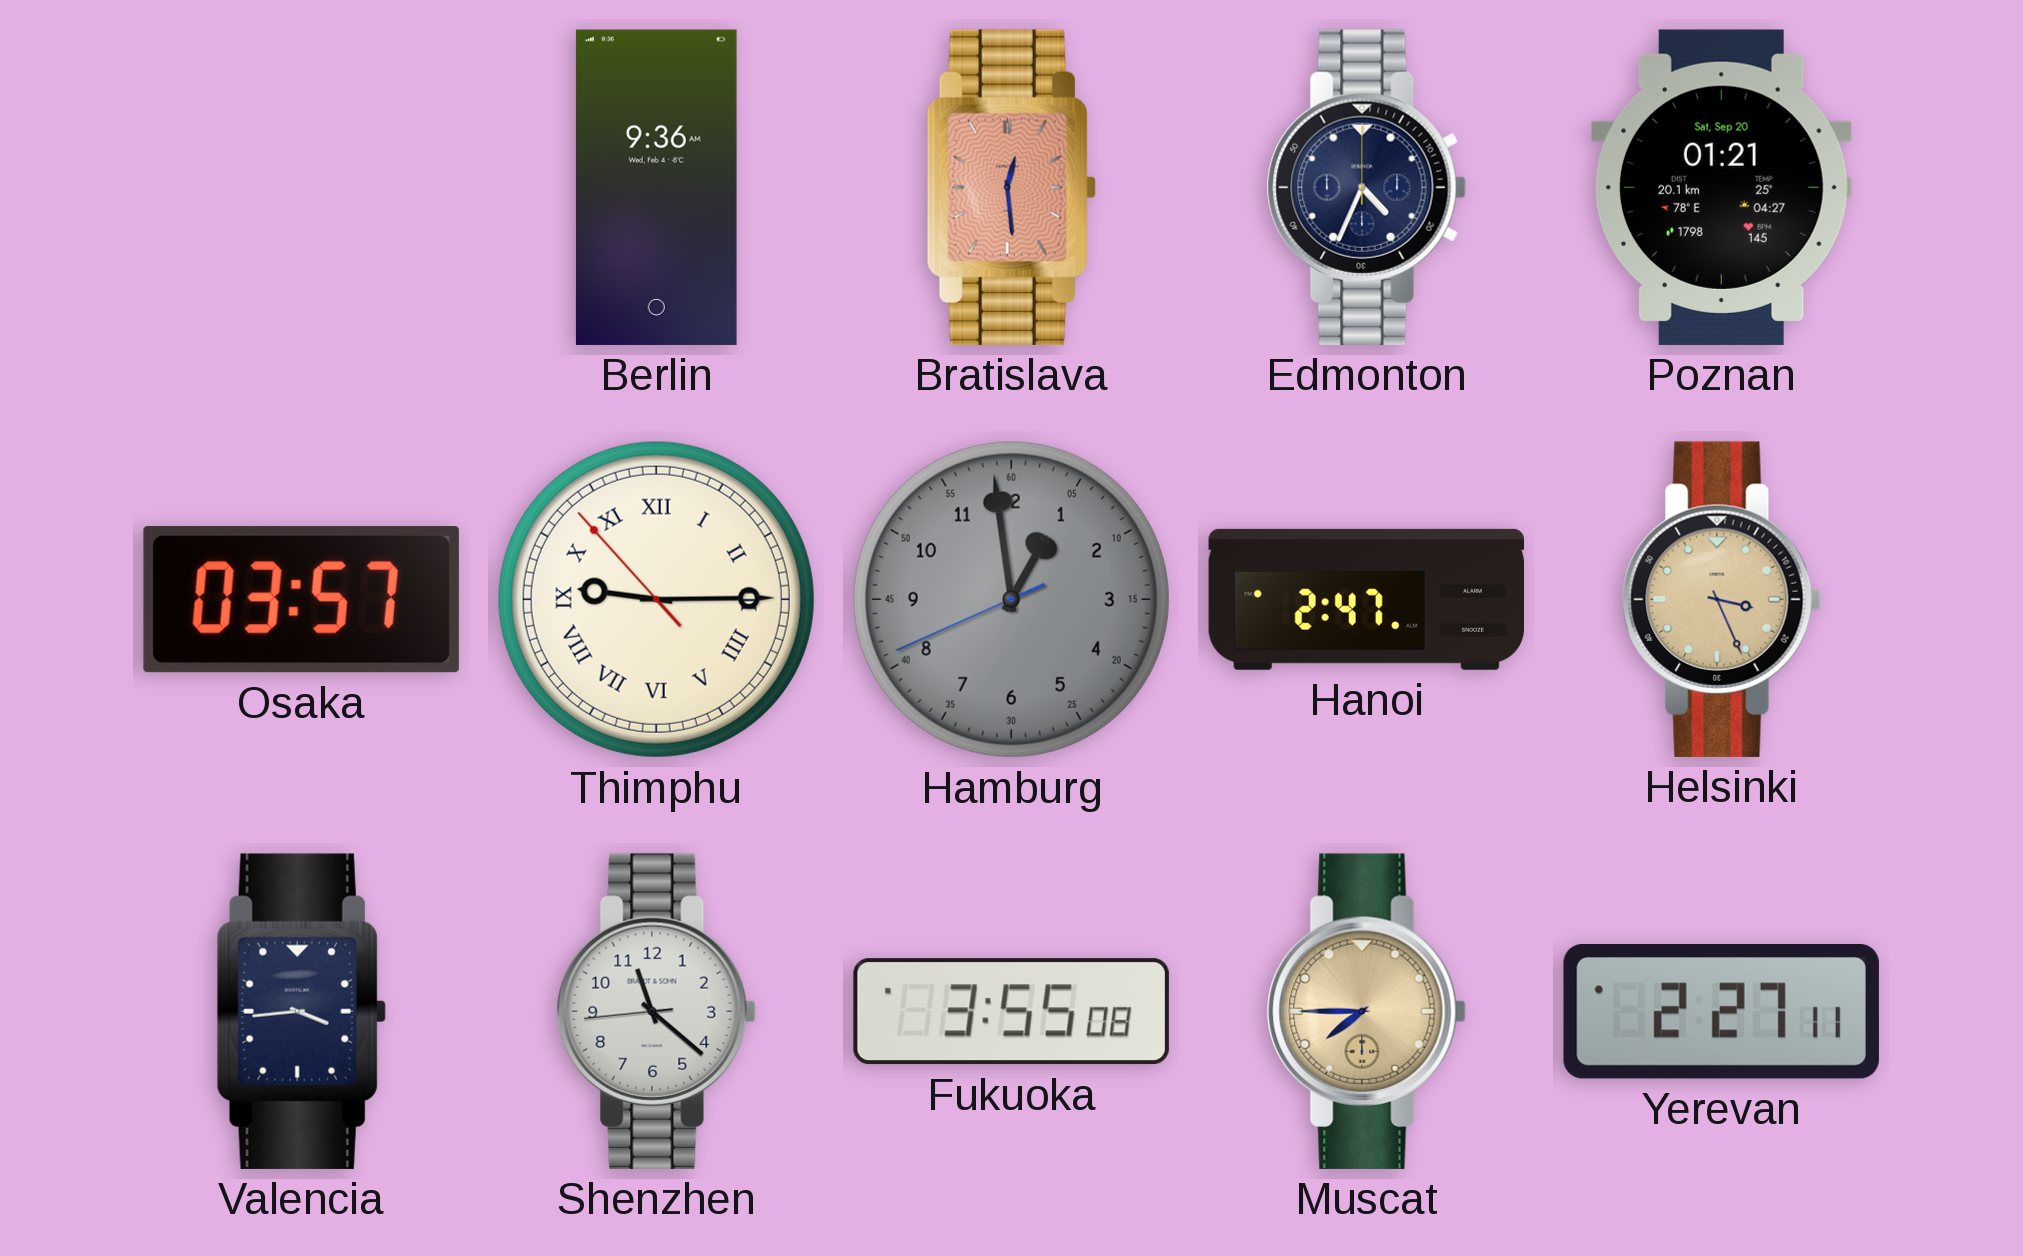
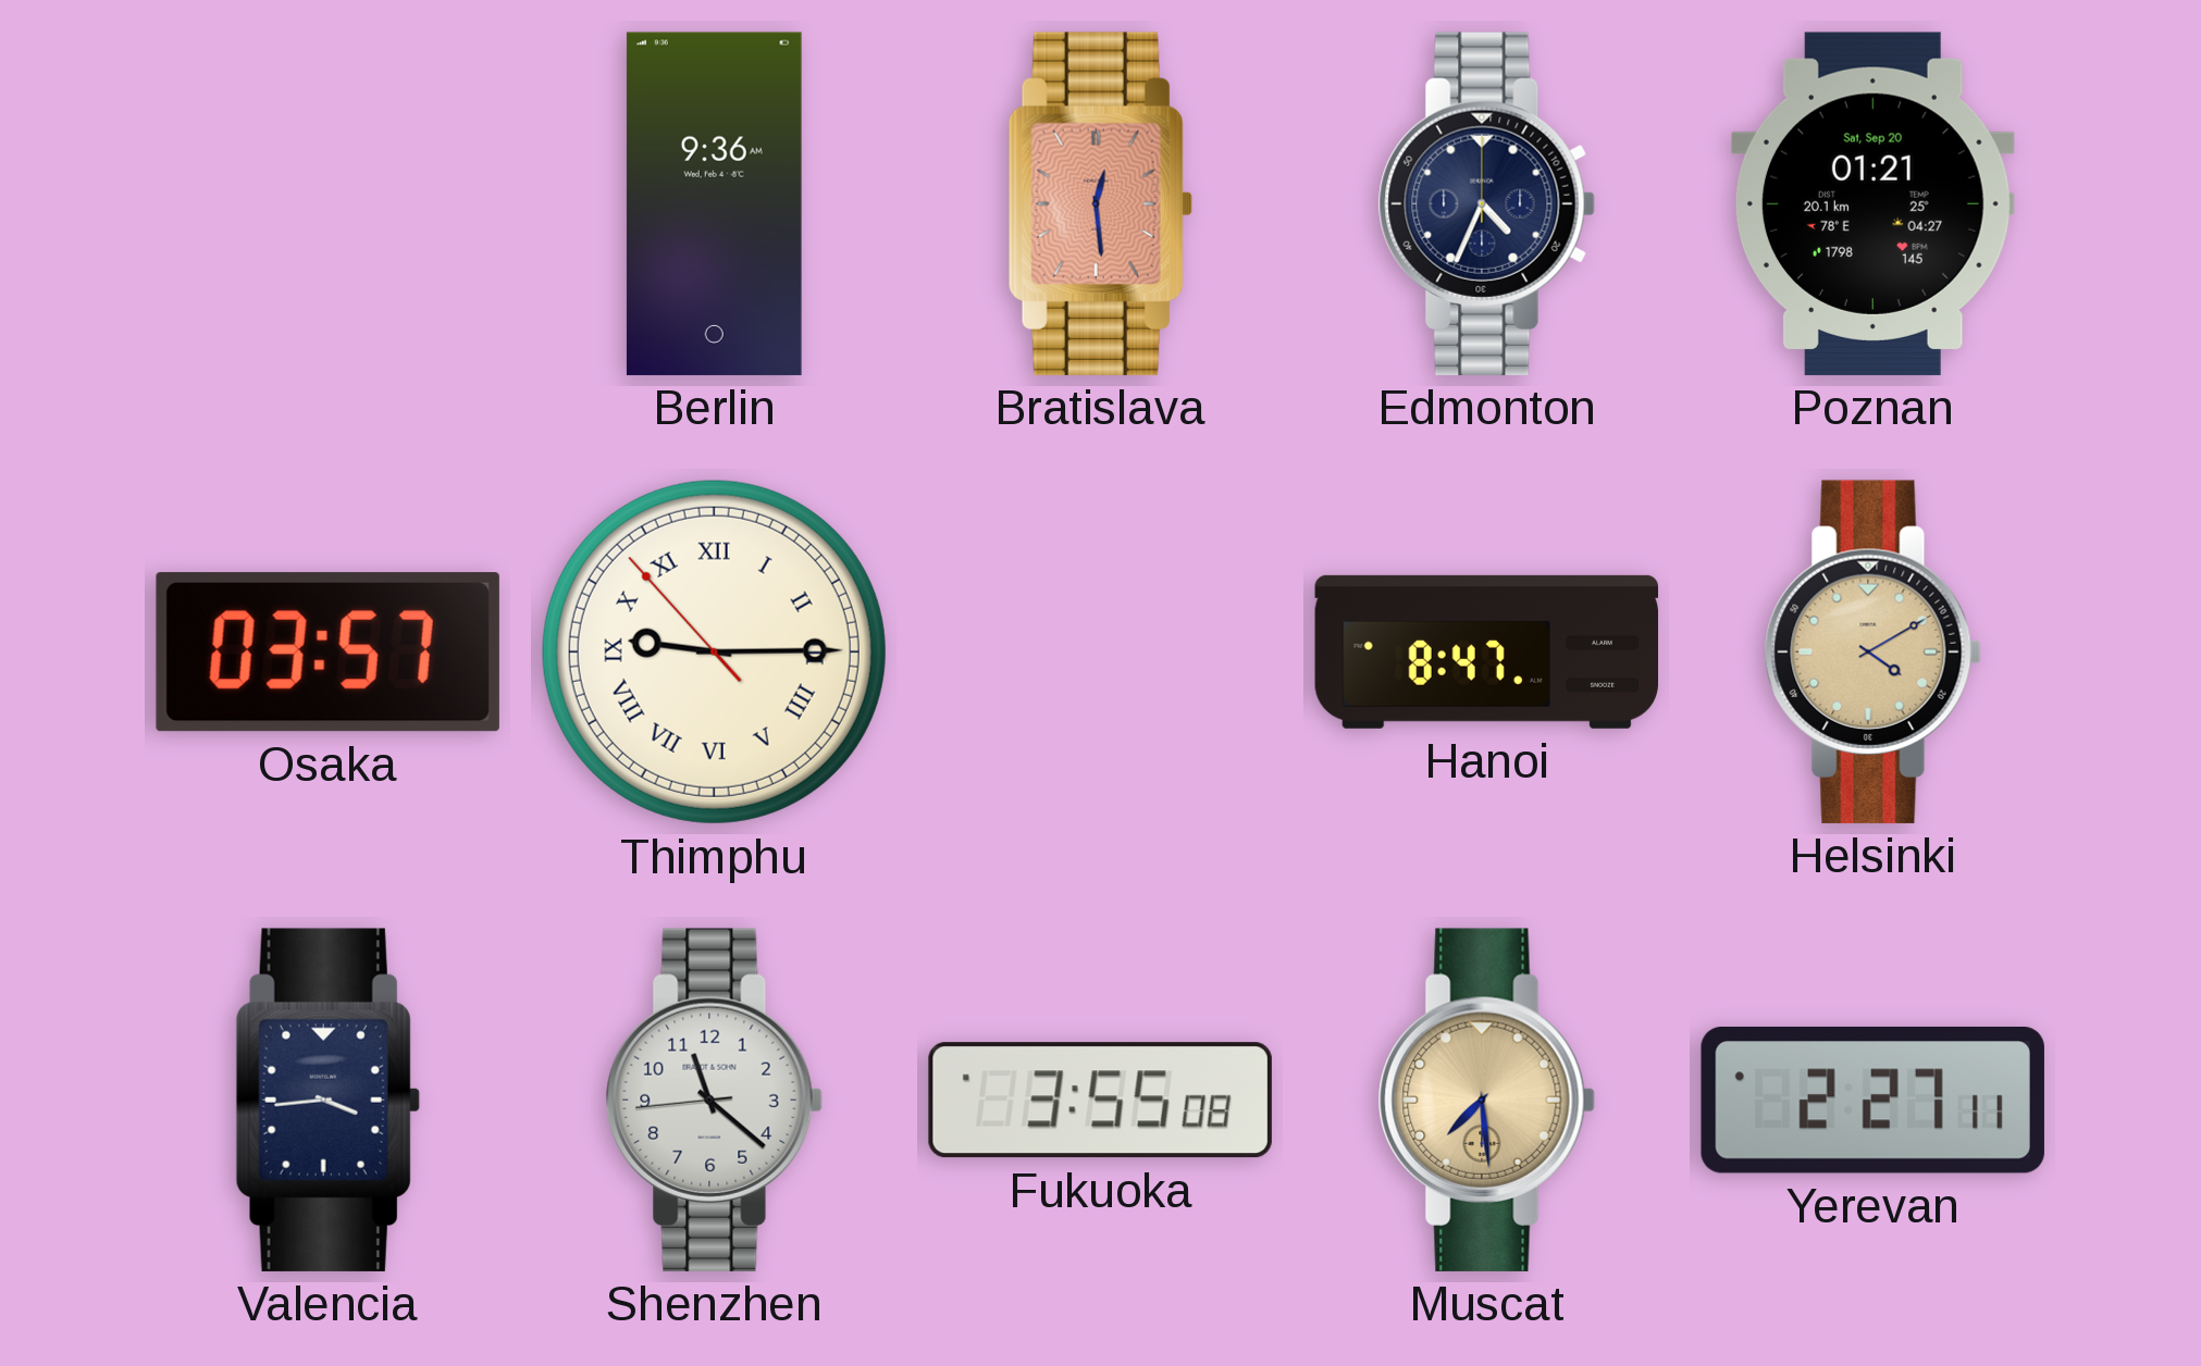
Hamburg: 12:58 -> none
Hanoi: 2:47 -> 8:47
Helsinki: 3:26 -> 4:10
Muscat: 7:45 -> 7:29
